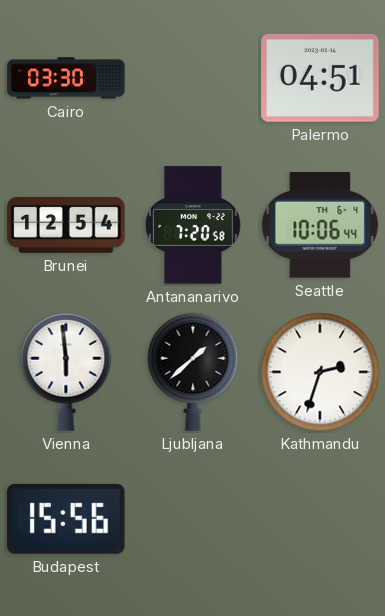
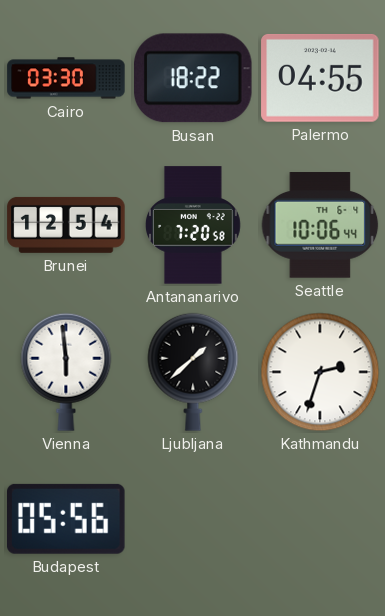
Busan: none -> 18:22
Palermo: 04:51 -> 04:55
Budapest: 15:56 -> 05:56
